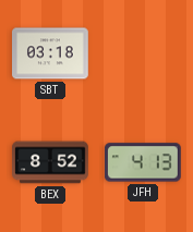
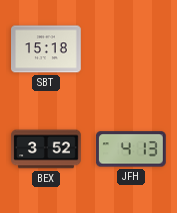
SBT: 03:18 -> 15:18
BEX: 8:52 -> 3:52
